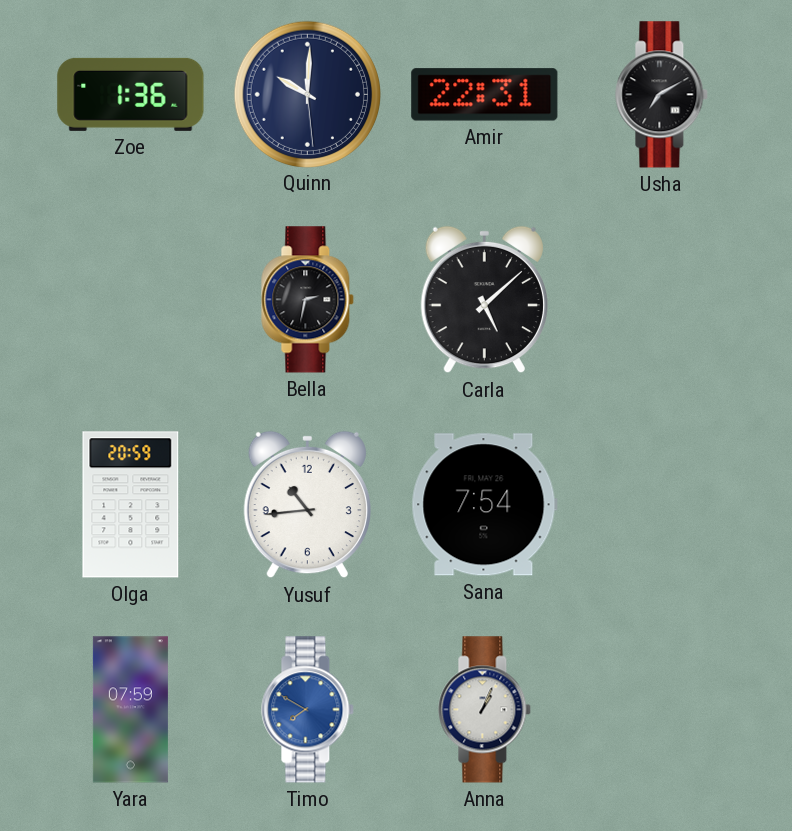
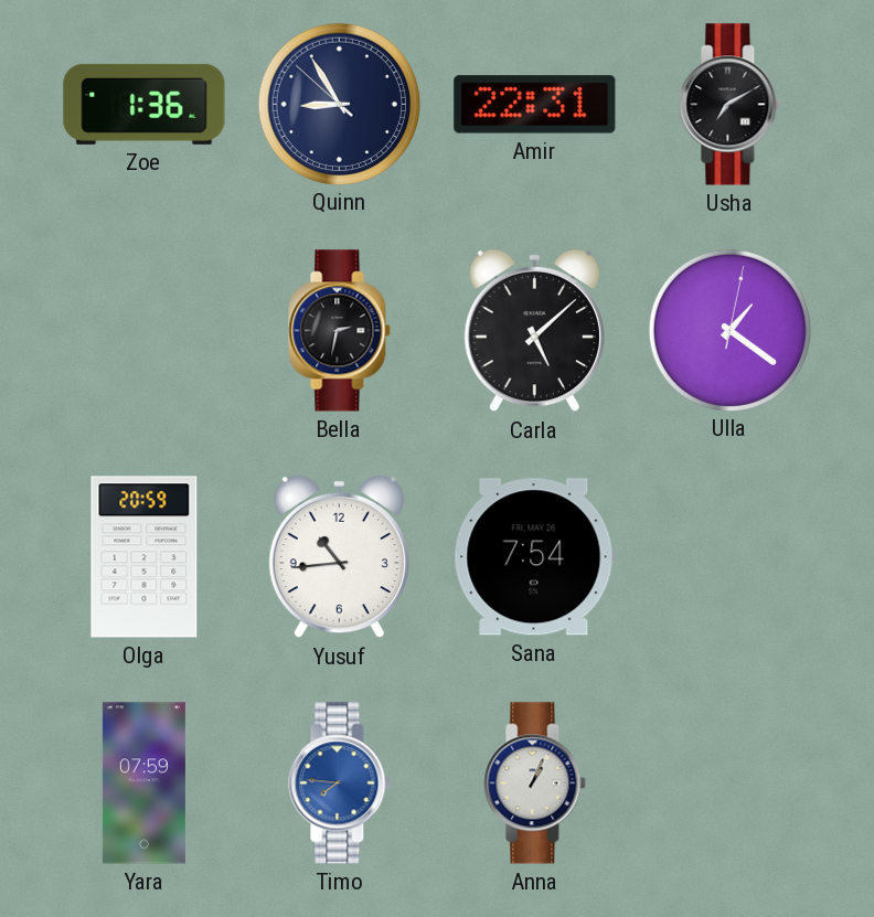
Quinn: 10:00 -> 8:54
Ulla: none -> 1:21
Timo: 7:50 -> 7:46
